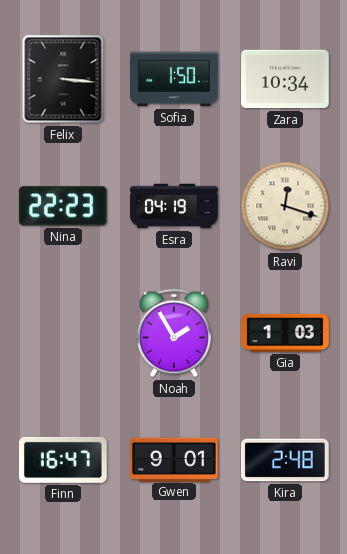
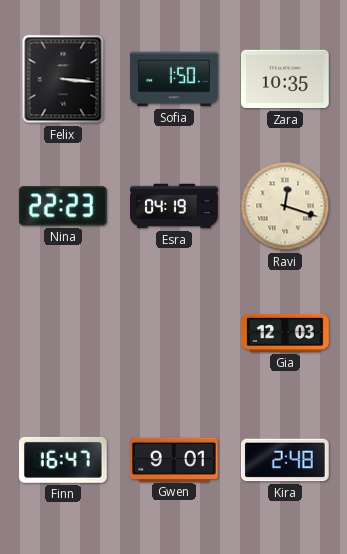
Zara: 10:34 -> 10:35
Noah: 1:55 -> none
Gia: 1:03 -> 12:03
